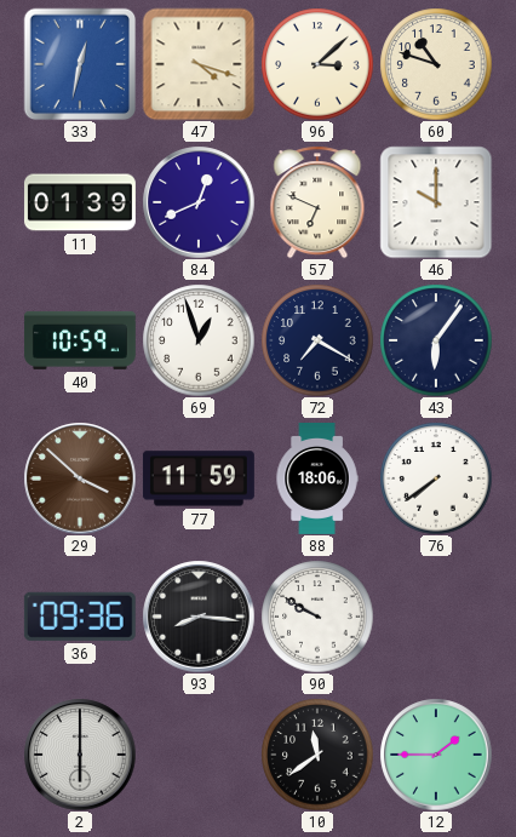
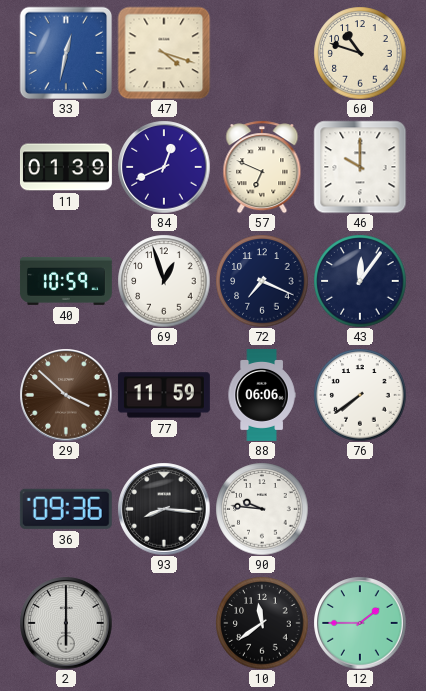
96: 3:08 -> none
72: 7:20 -> 7:19
43: 6:06 -> 12:06
88: 18:06 -> 06:06
90: 9:50 -> 9:46
